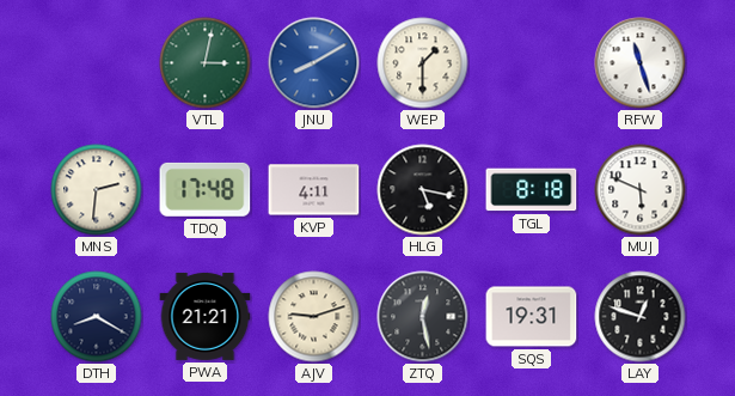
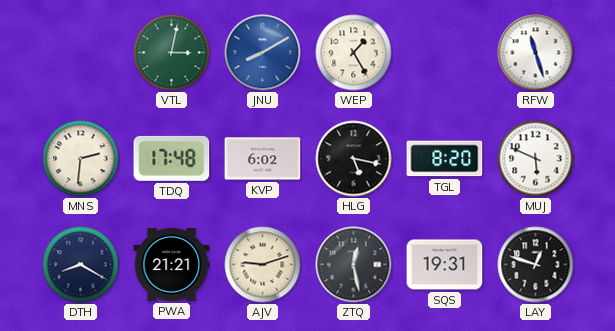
WEP: 1:30 -> 1:25
KVP: 4:11 -> 6:02
TGL: 8:18 -> 8:20
